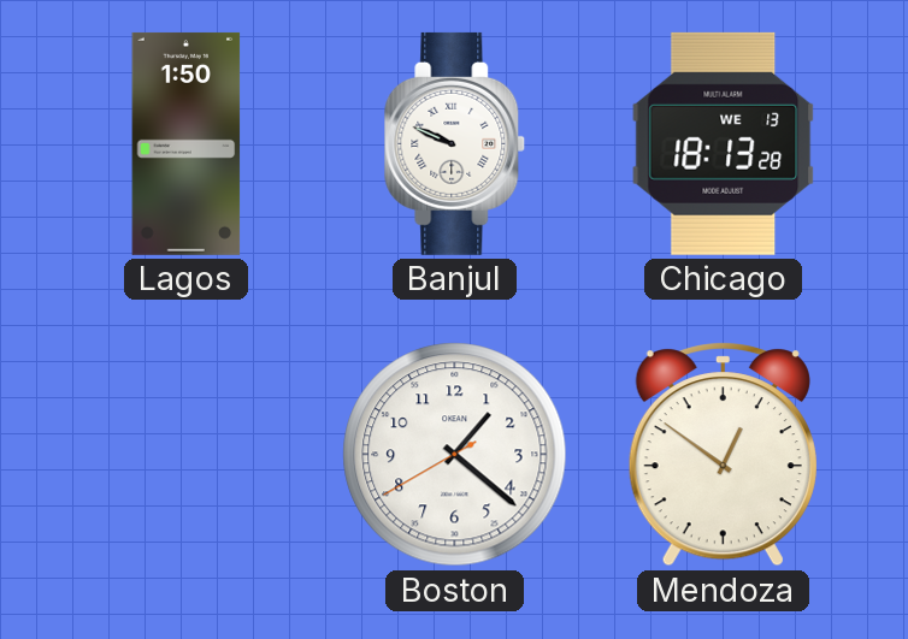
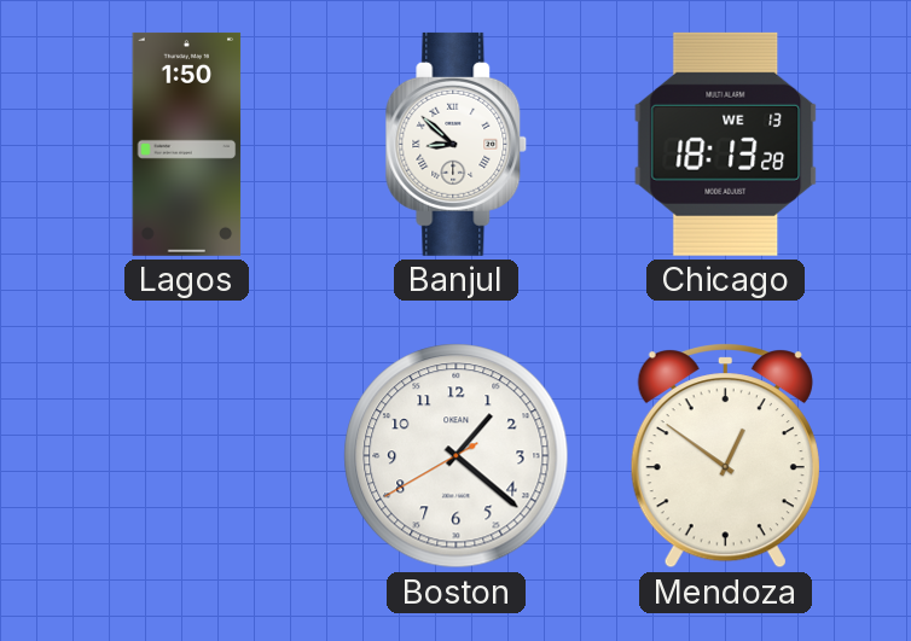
Banjul: 9:49 -> 8:52
